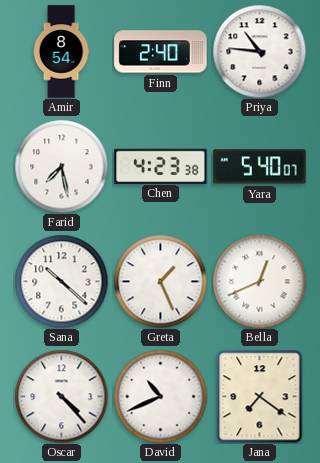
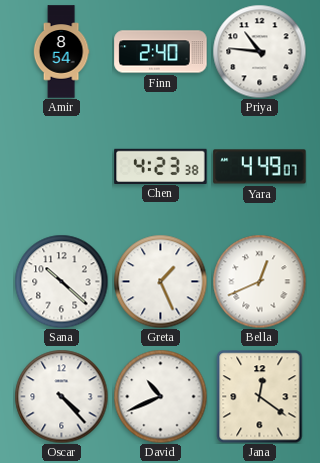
Farid: 7:28 -> none
Yara: 5:40 -> 4:49
Jana: 7:21 -> 12:21
